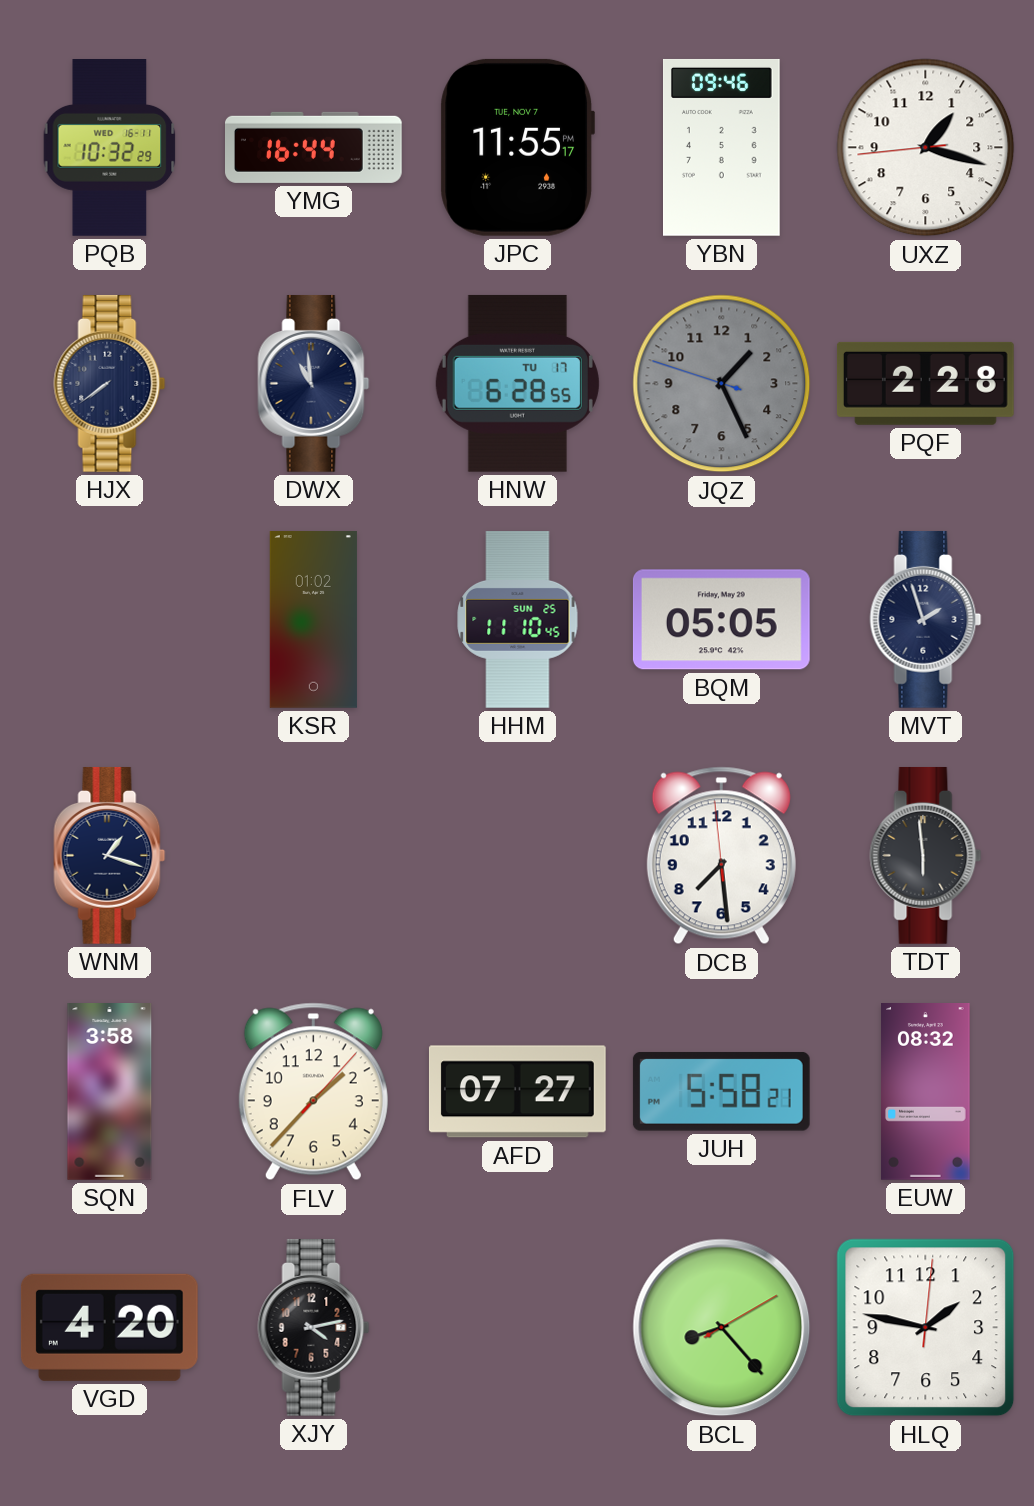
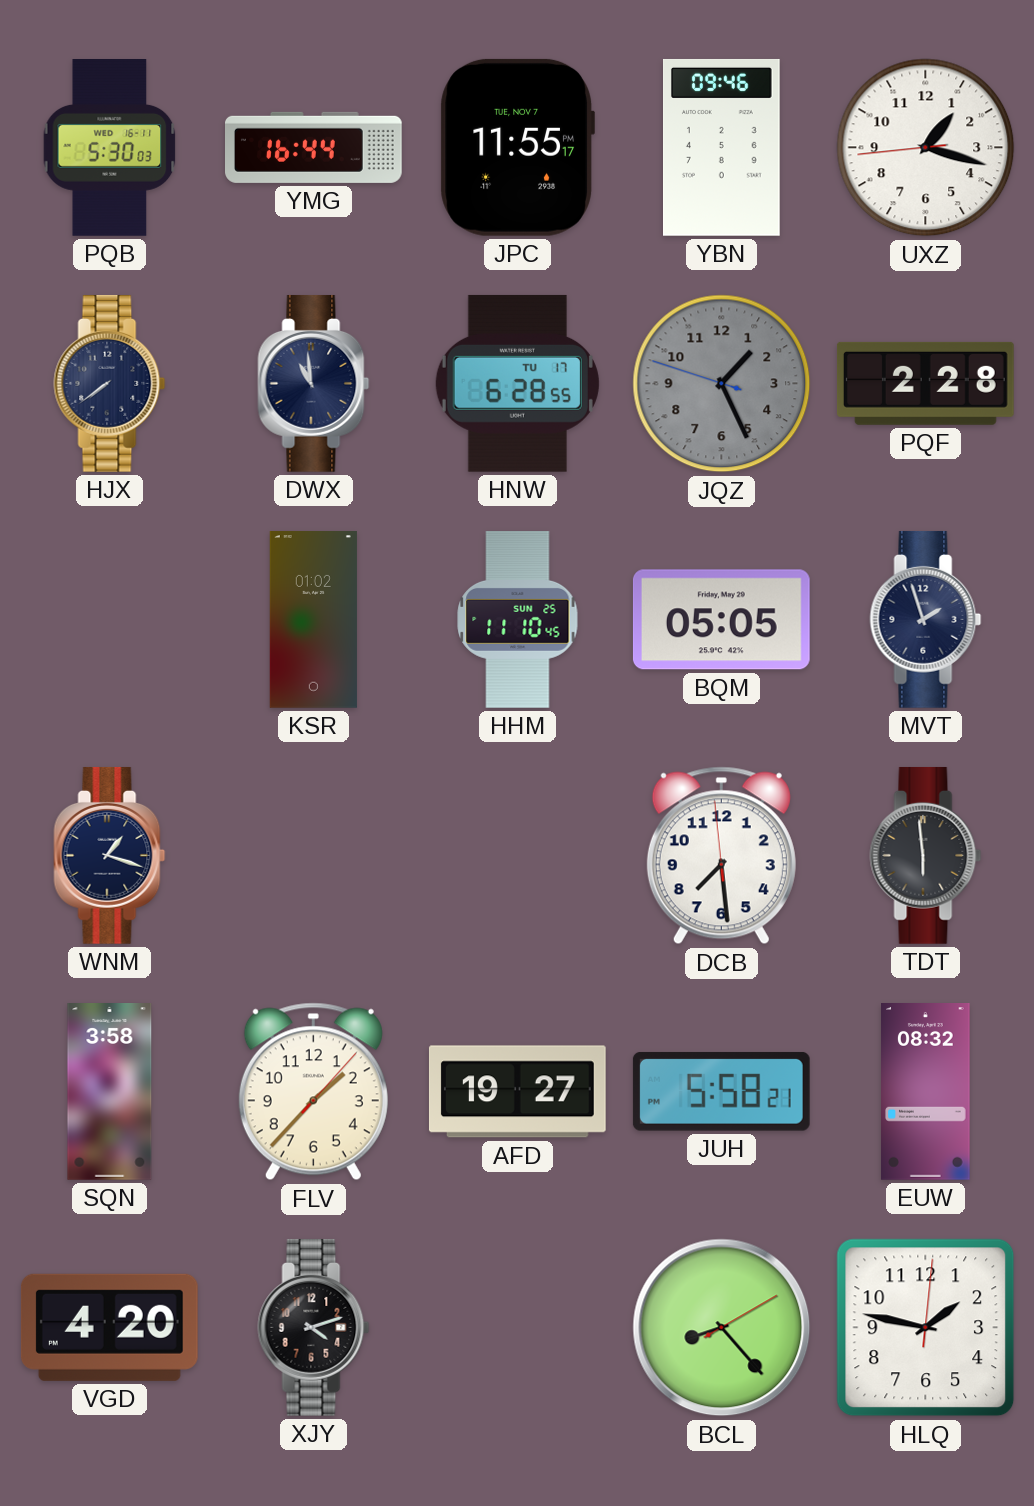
PQB: 10:32 -> 5:30
AFD: 07:27 -> 19:27
XJY: 4:13 -> 4:12
